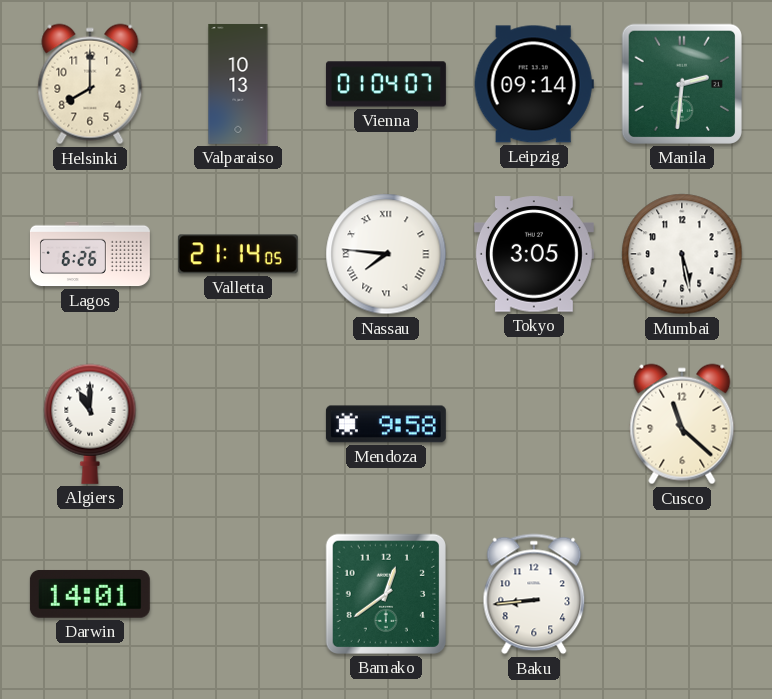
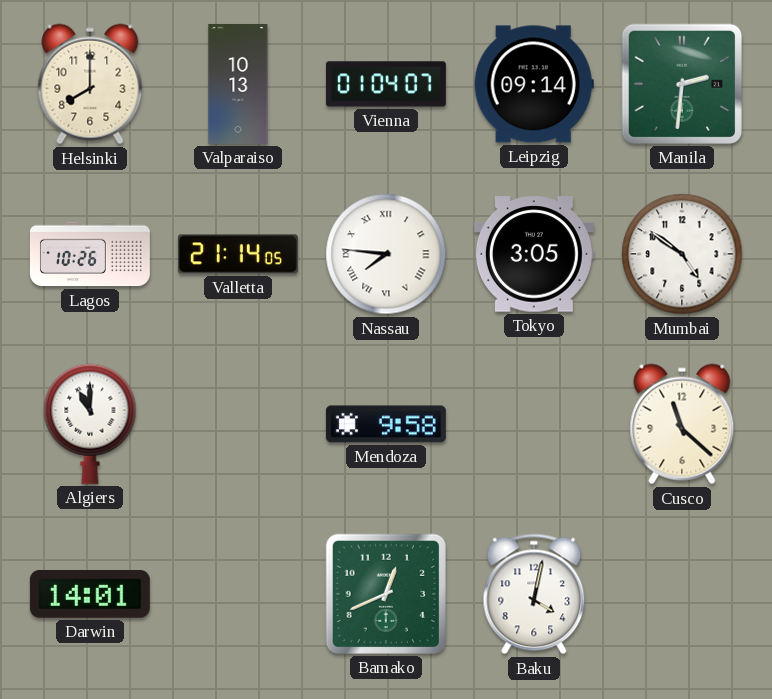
Lagos: 6:26 -> 10:26
Mumbai: 5:28 -> 4:51
Bamako: 12:39 -> 12:41
Baku: 8:44 -> 4:02
